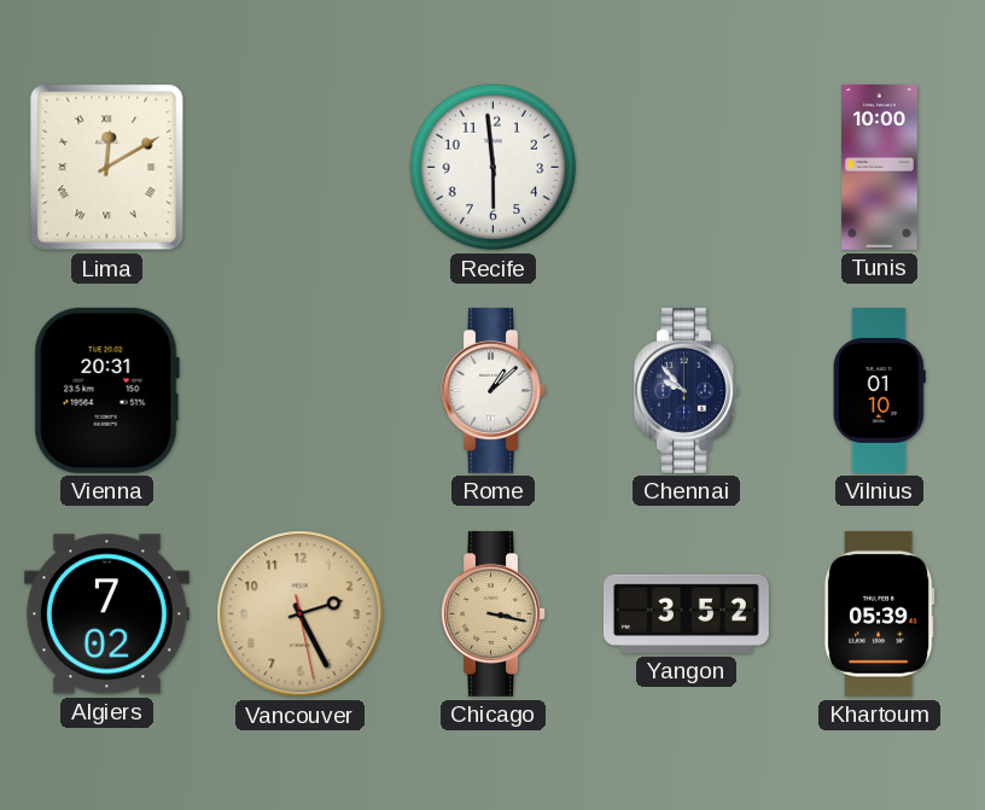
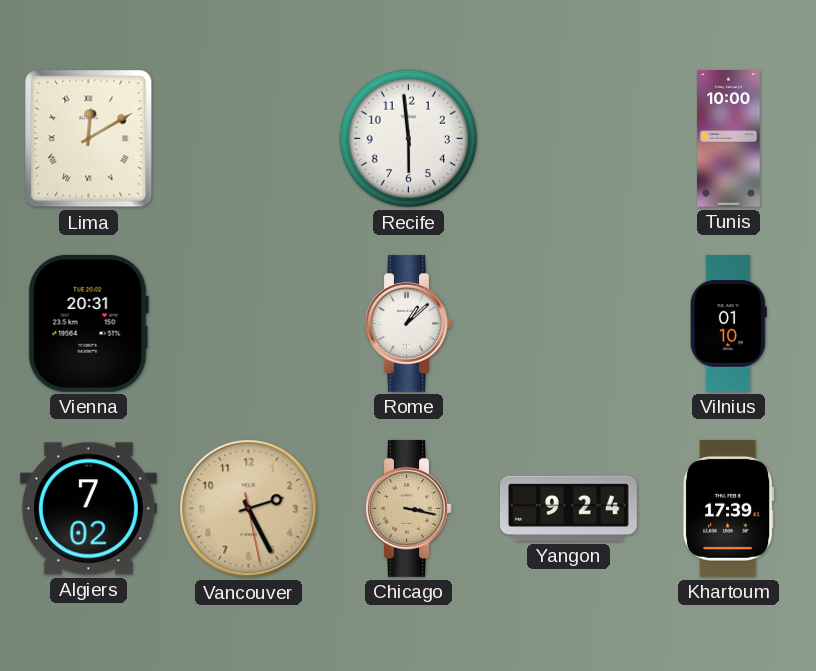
Chennai: 9:53 -> none
Yangon: 3:52 -> 9:24
Khartoum: 05:39 -> 17:39
